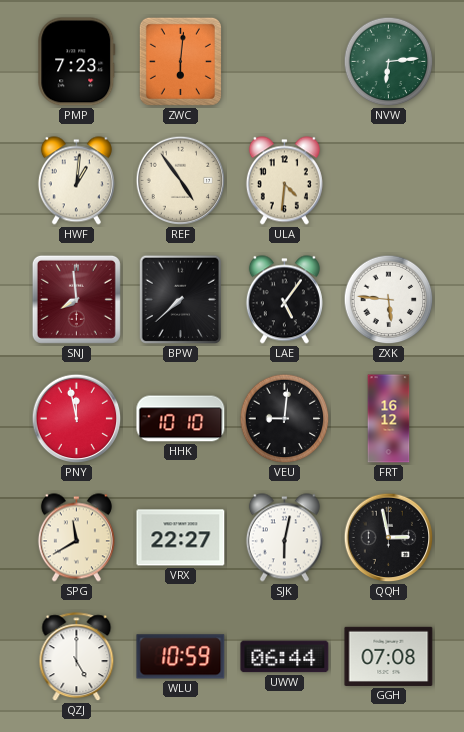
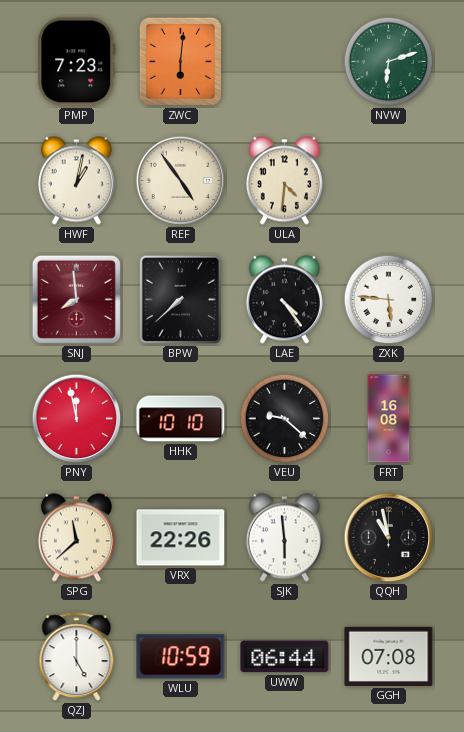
NVW: 6:14 -> 6:12
HWF: 1:01 -> 1:02
LAE: 5:06 -> 4:24
VEU: 9:01 -> 9:22
FRT: 16:12 -> 16:08
SPG: 11:40 -> 11:38
VRX: 22:27 -> 22:26
SJK: 6:02 -> 5:59
QQH: 2:58 -> 10:58
